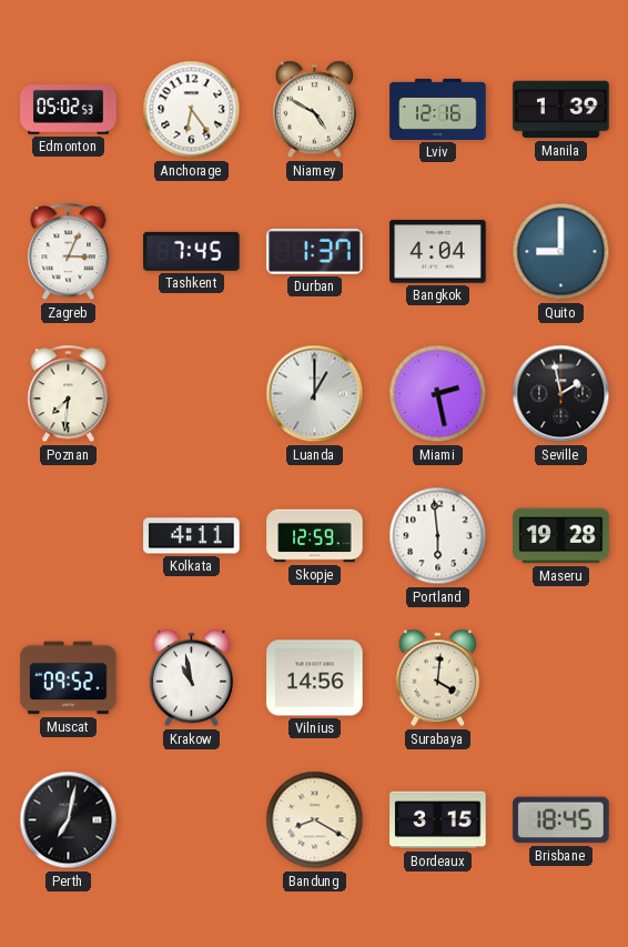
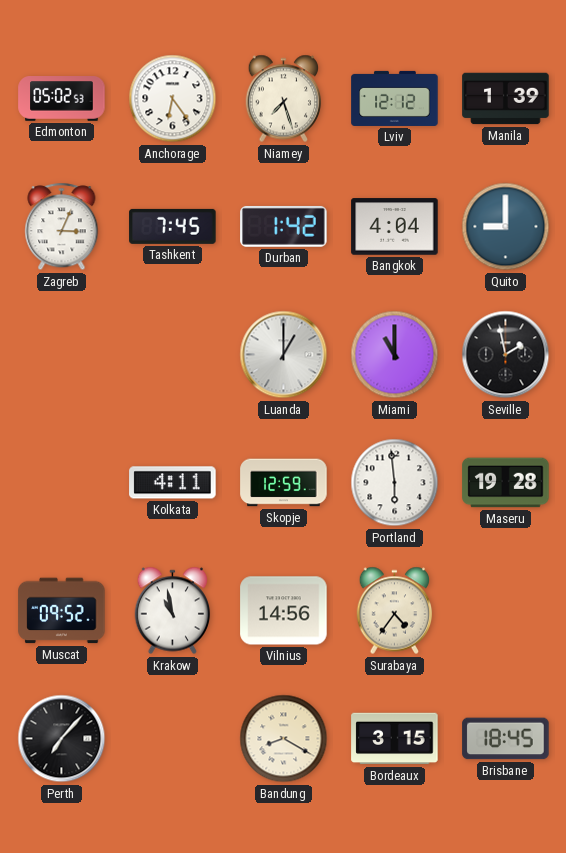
Niamey: 4:50 -> 7:27
Lviv: 12:16 -> 12:12
Durban: 1:37 -> 1:42
Poznan: 7:31 -> none
Miami: 2:28 -> 11:00
Surabaya: 4:01 -> 4:36
Perth: 7:02 -> 7:07
